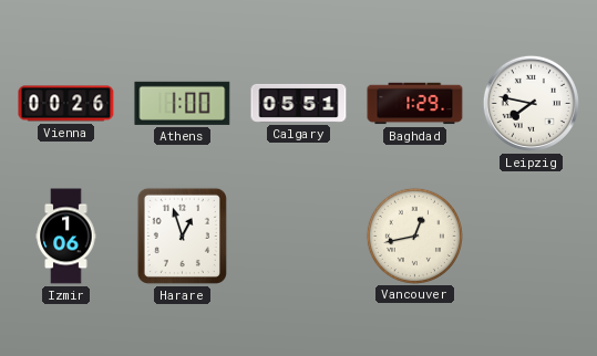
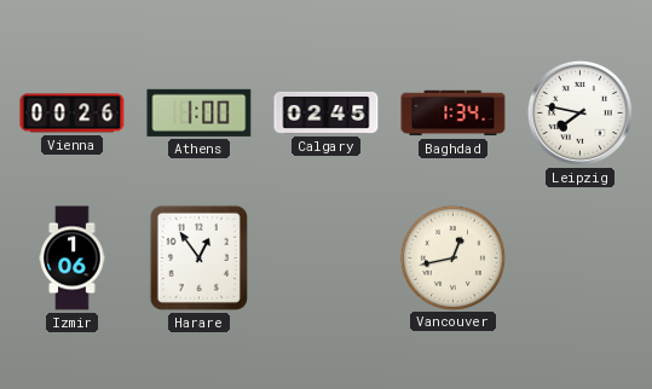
Calgary: 05:51 -> 02:45
Baghdad: 1:29 -> 1:34
Harare: 12:57 -> 12:54
